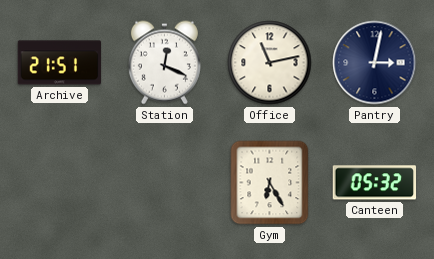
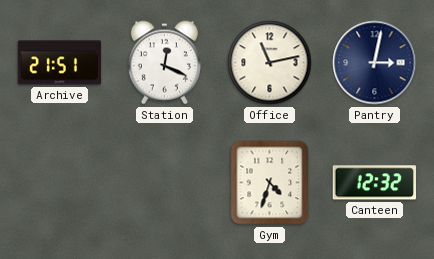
Gym: 6:25 -> 4:33
Canteen: 05:32 -> 12:32
